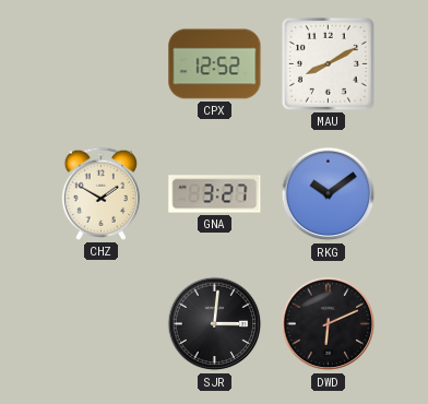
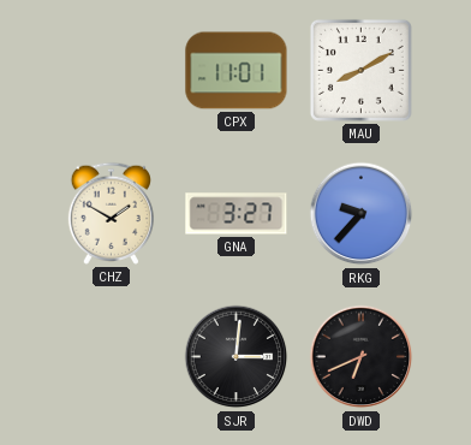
CPX: 12:52 -> 11:01
RKG: 10:09 -> 9:37
DWD: 6:11 -> 6:41
